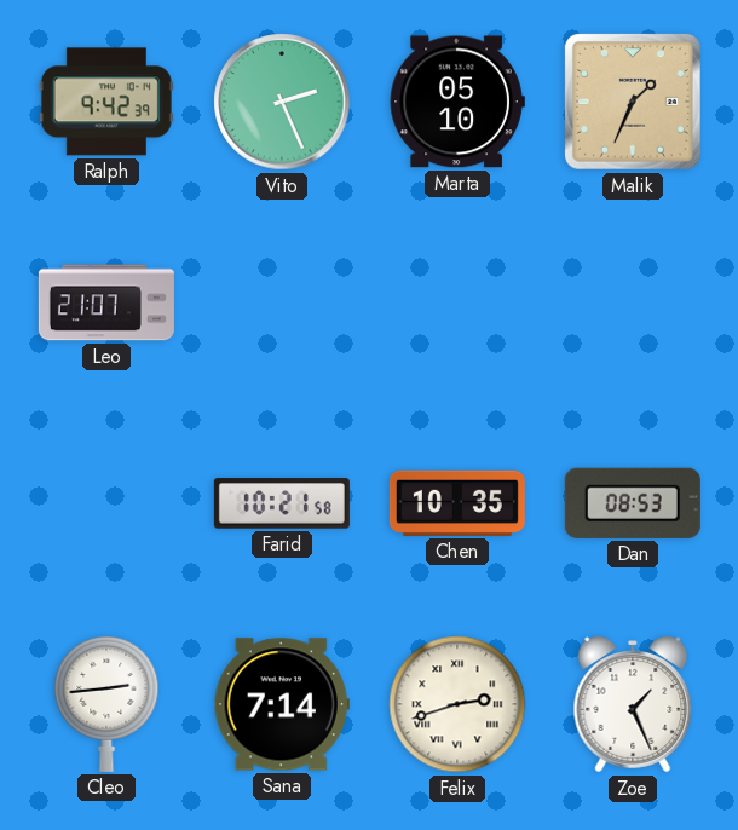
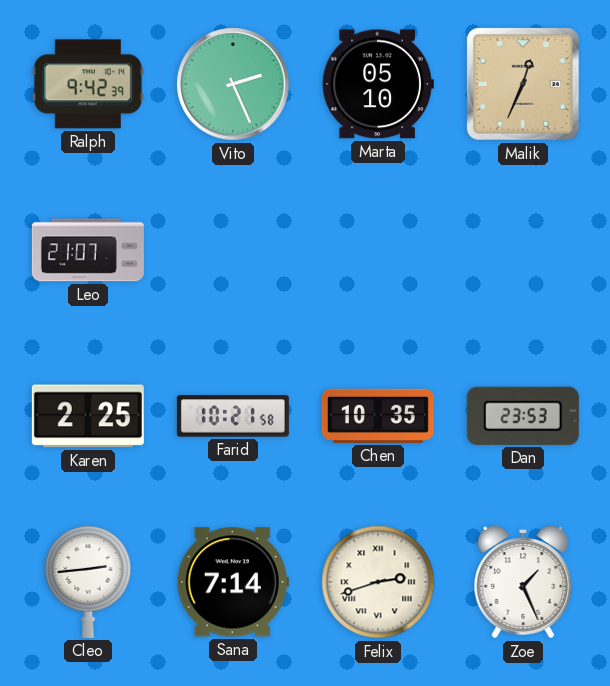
Malik: 1:34 -> 12:34
Karen: none -> 2:25
Dan: 08:53 -> 23:53
